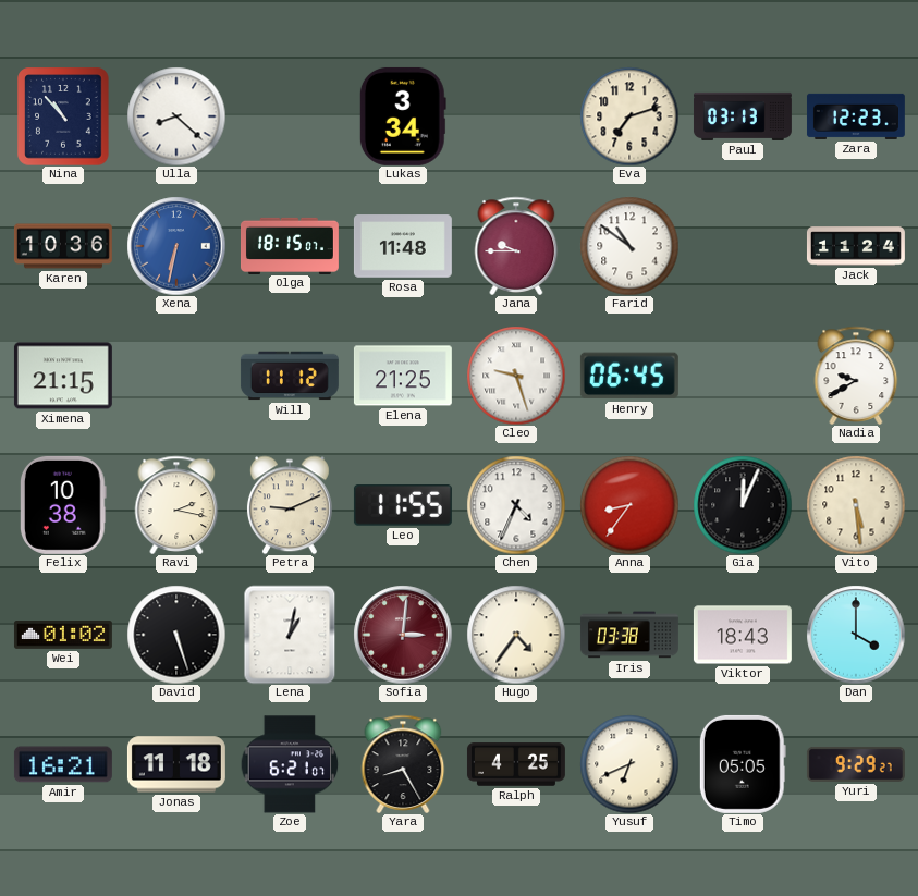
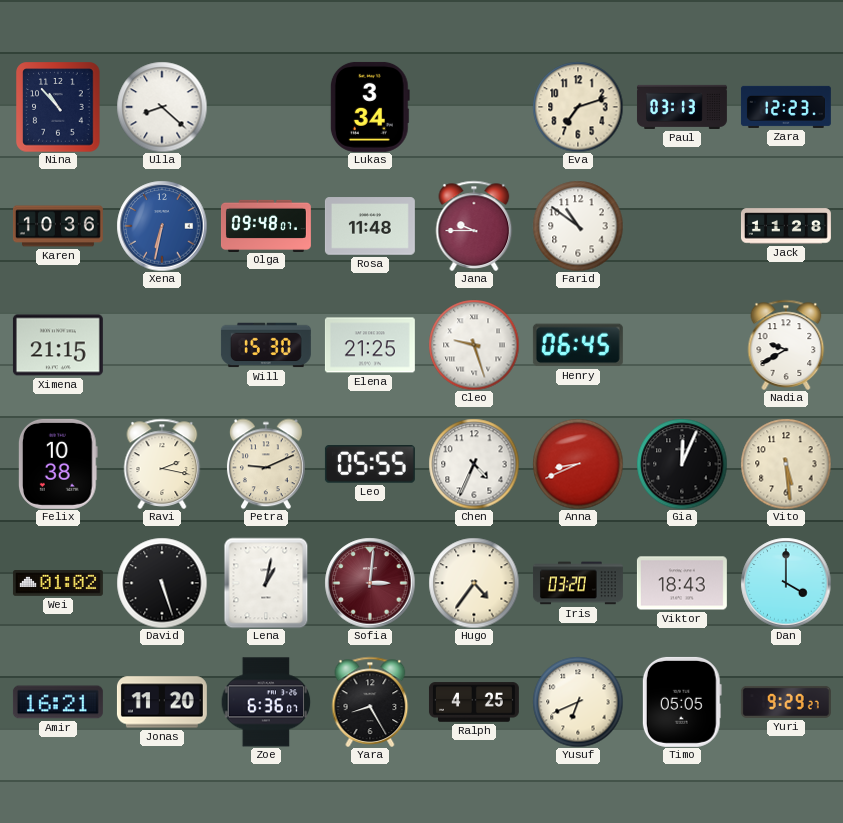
Olga: 18:15 -> 09:48
Jack: 11:24 -> 11:28
Will: 11:12 -> 15:30
Leo: 11:55 -> 05:55
Anna: 8:36 -> 8:41
Iris: 03:38 -> 03:20
Jonas: 11:18 -> 11:20
Zoe: 6:21 -> 6:36
